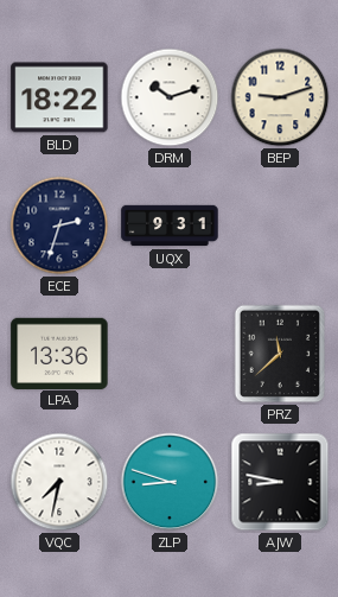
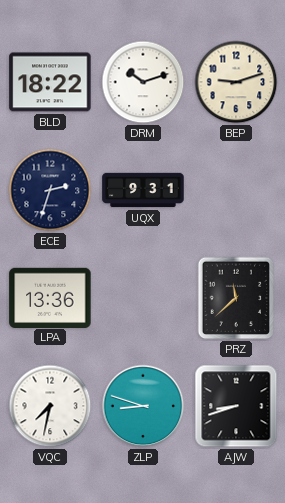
AJW: 8:47 -> 8:42
